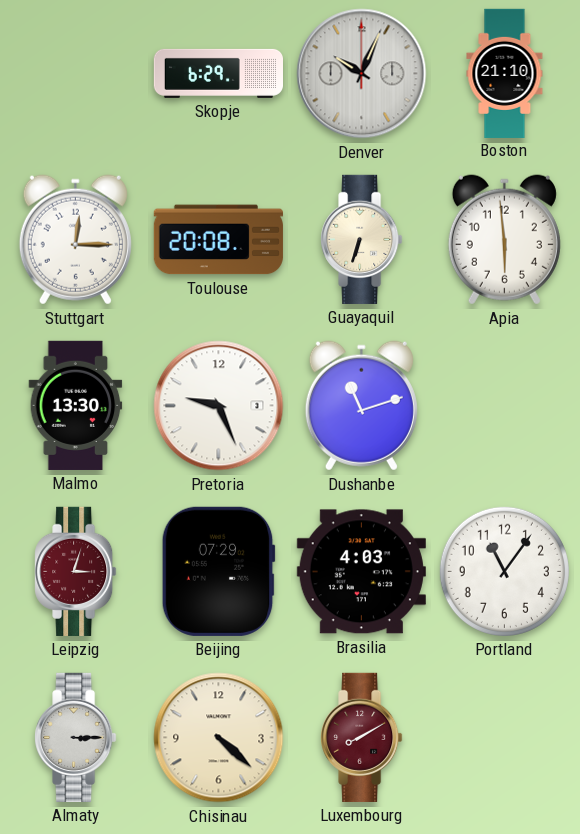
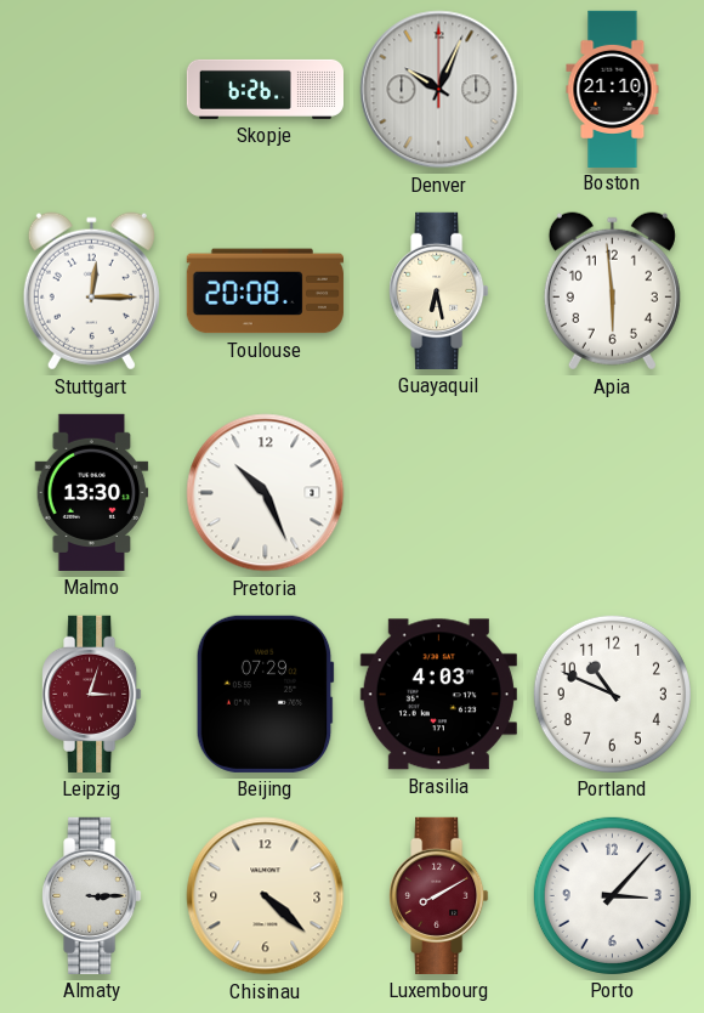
Skopje: 6:29 -> 6:26
Guayaquil: 6:33 -> 6:28
Pretoria: 9:26 -> 10:26
Dushanbe: 11:12 -> none
Portland: 11:06 -> 10:49
Porto: none -> 3:07
